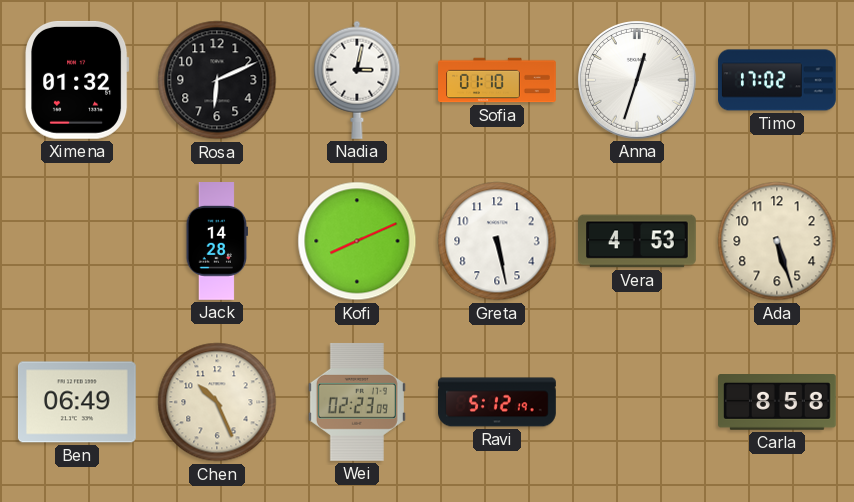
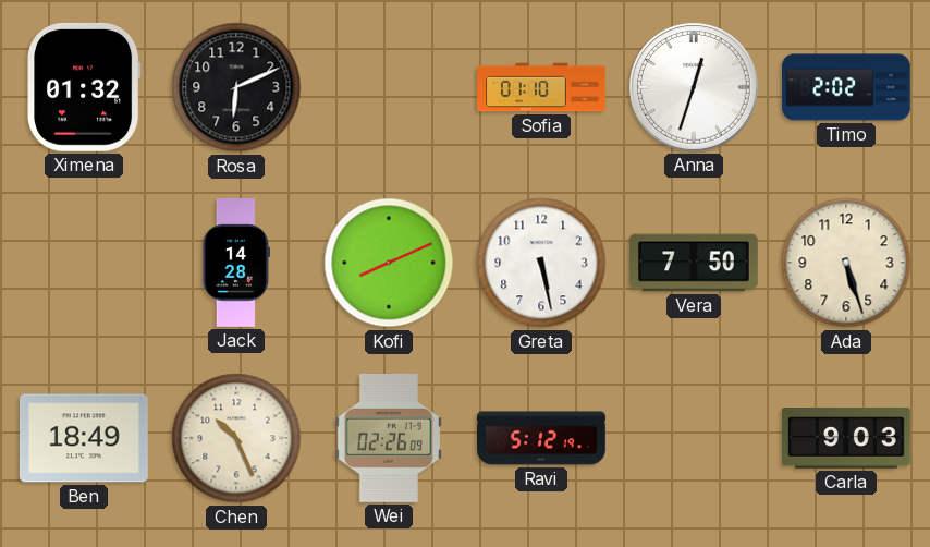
Nadia: 3:02 -> none
Timo: 17:02 -> 2:02
Vera: 4:53 -> 7:50
Ben: 06:49 -> 18:49
Wei: 02:23 -> 02:26
Carla: 8:58 -> 9:03
